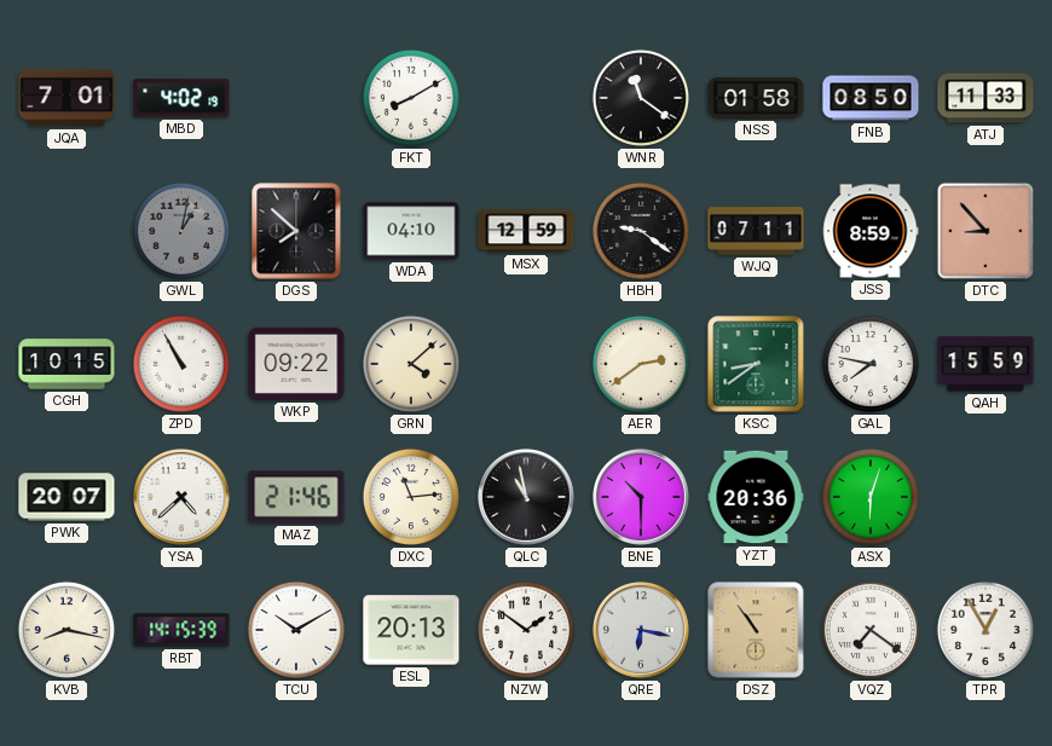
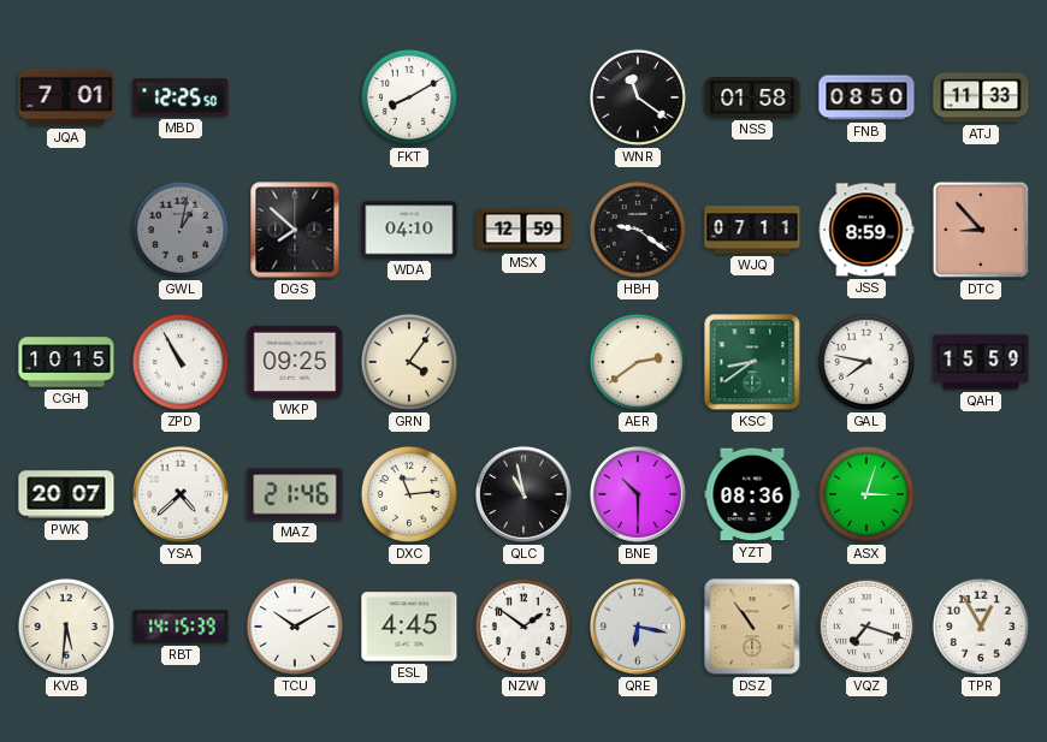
MBD: 4:02 -> 12:25
WKP: 09:22 -> 09:25
GRN: 4:08 -> 4:06
YZT: 20:36 -> 08:36
ASX: 6:03 -> 3:03
KVB: 8:17 -> 5:31
ESL: 20:13 -> 4:45
VQZ: 7:21 -> 7:18
